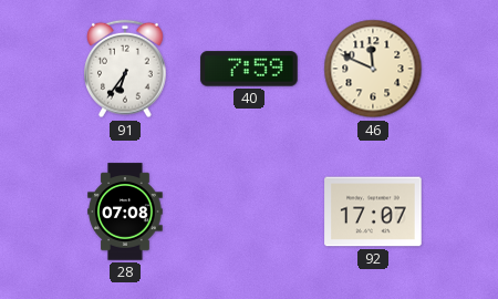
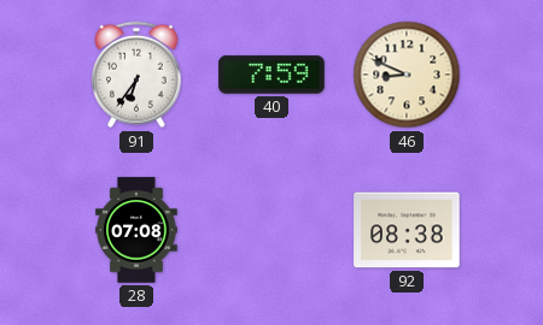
46: 11:49 -> 8:49
92: 17:07 -> 08:38
